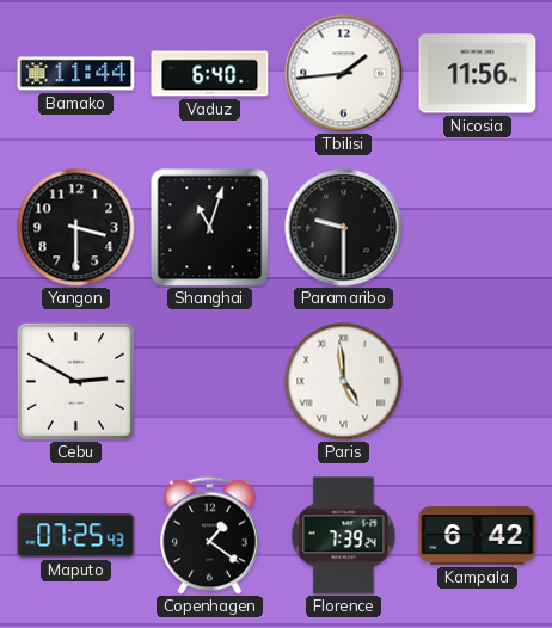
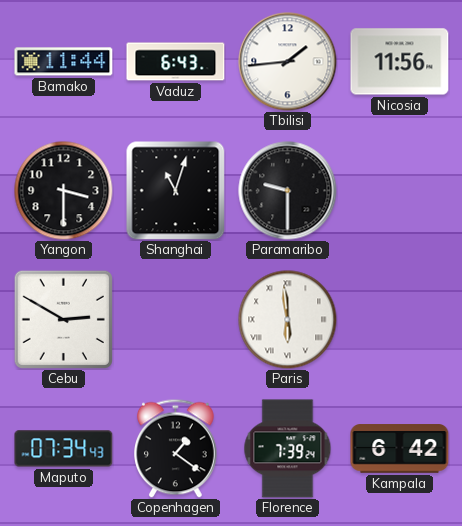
Vaduz: 6:40 -> 6:43
Paris: 4:59 -> 5:59
Maputo: 07:25 -> 07:34
